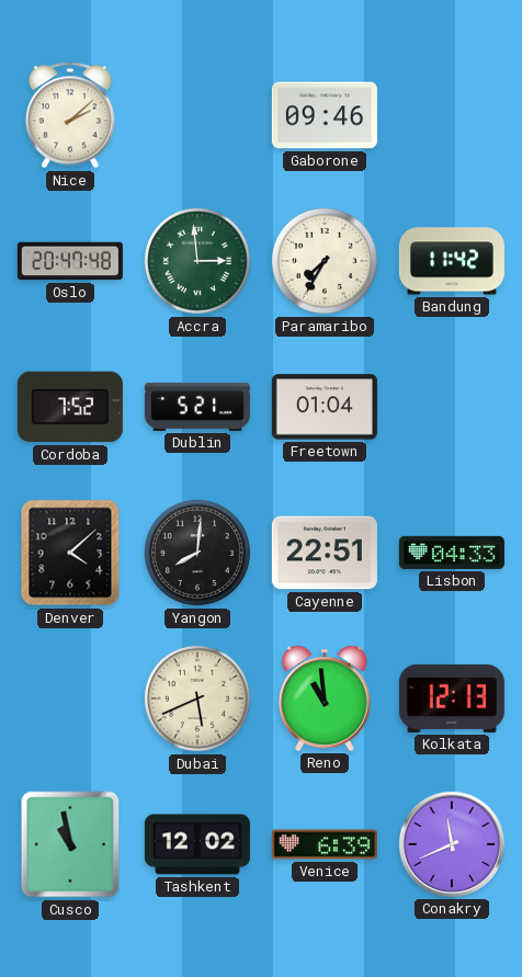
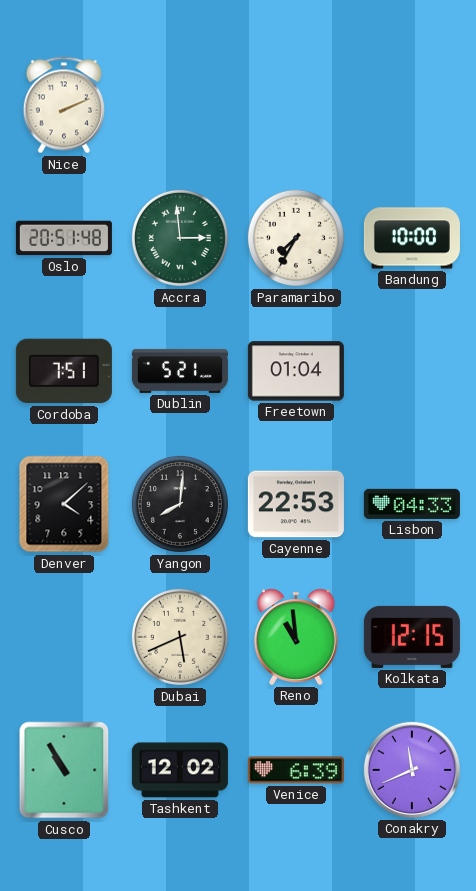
Nice: 2:08 -> 2:11
Gaborone: 09:46 -> none
Oslo: 20:47 -> 20:51
Bandung: 11:42 -> 10:00
Cordoba: 7:52 -> 7:51
Cayenne: 22:51 -> 22:53
Kolkata: 12:13 -> 12:15
Cusco: 10:58 -> 10:55
